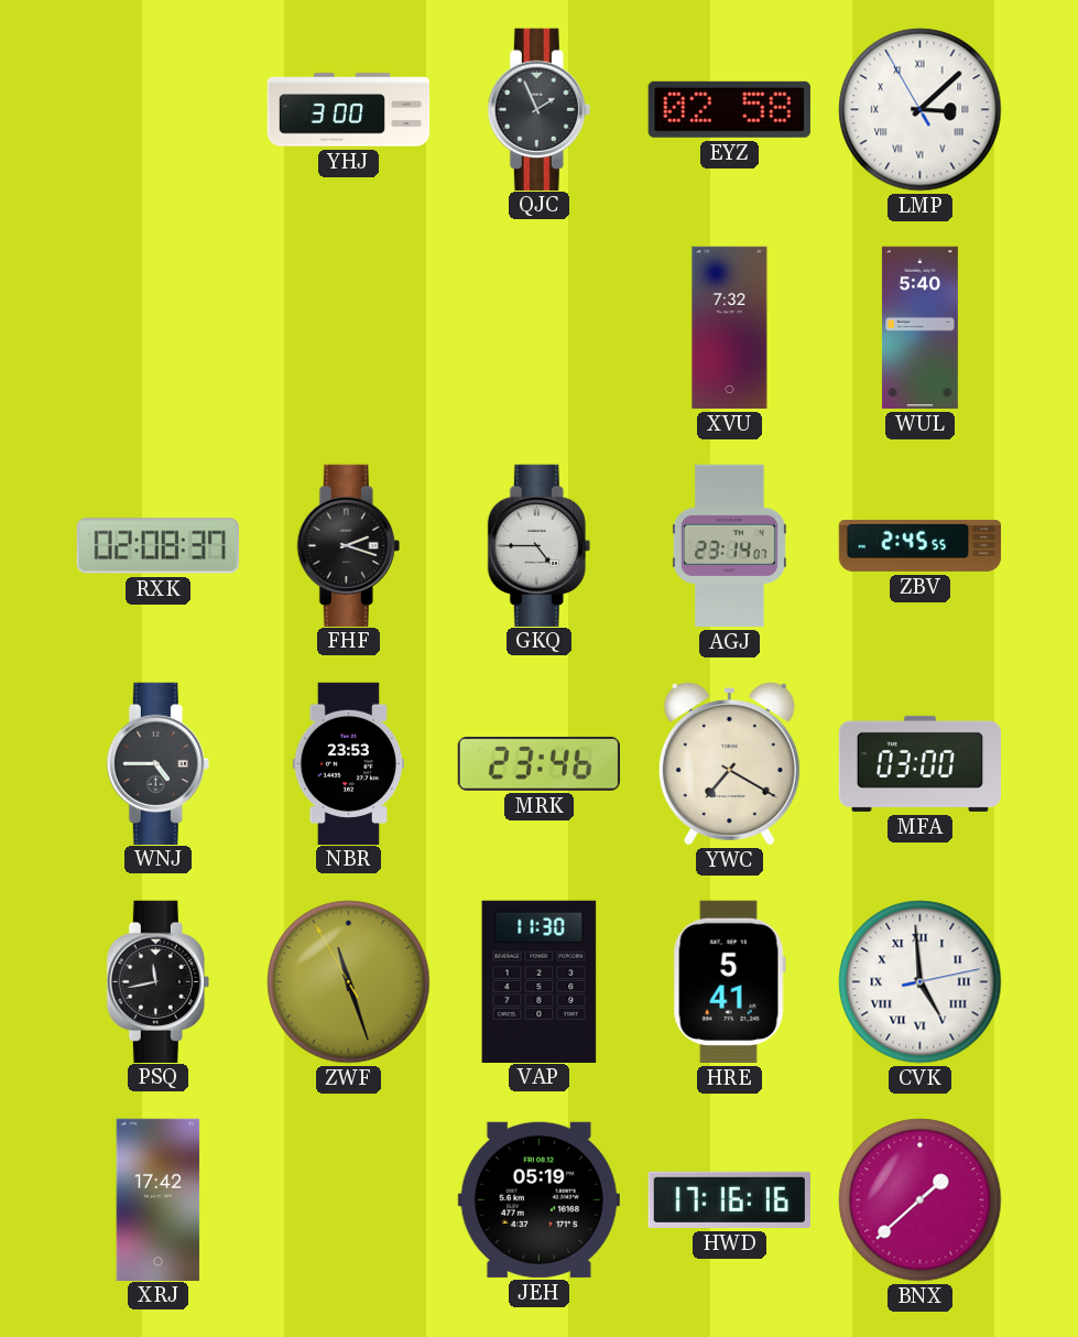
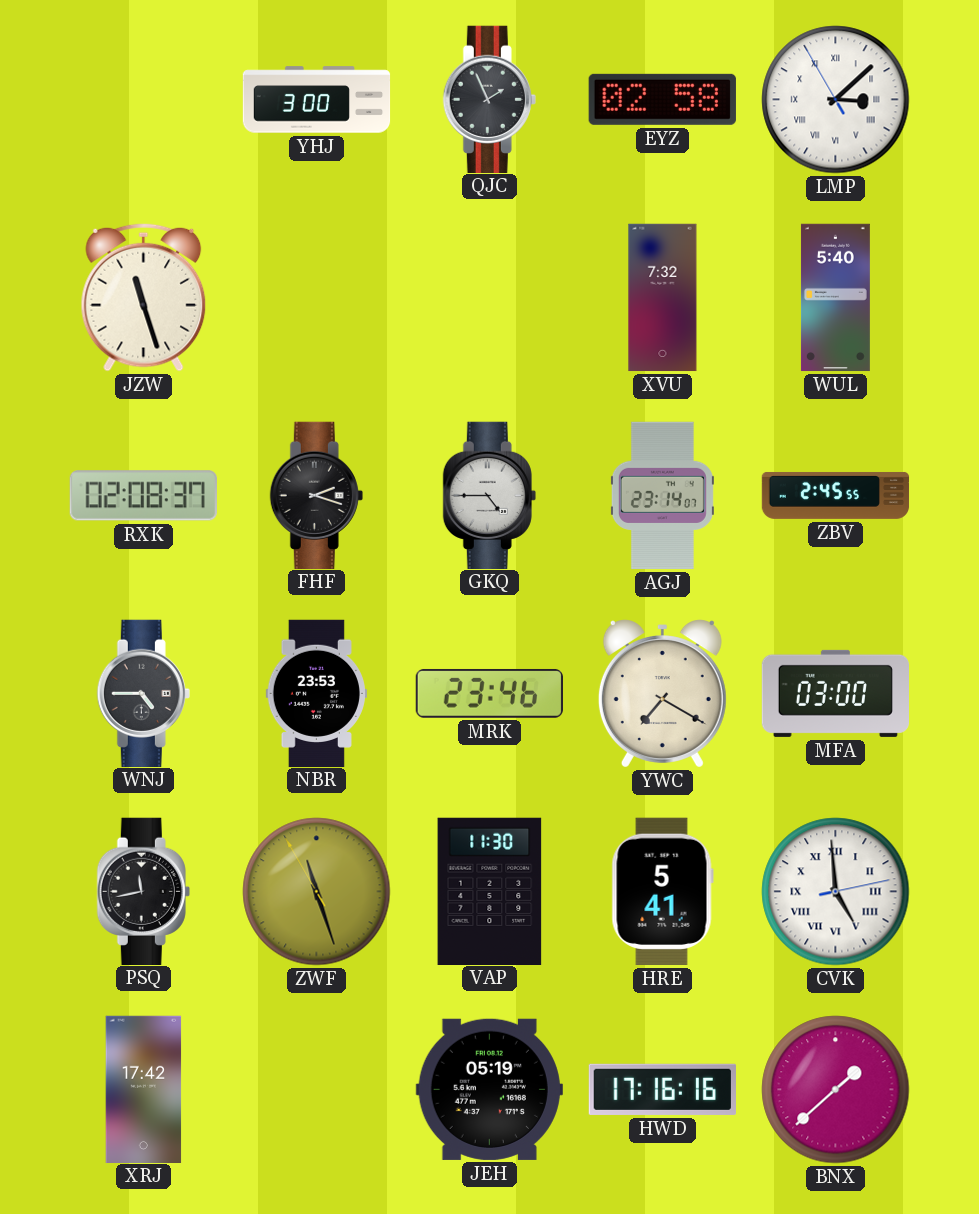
JZW: none -> 11:27
